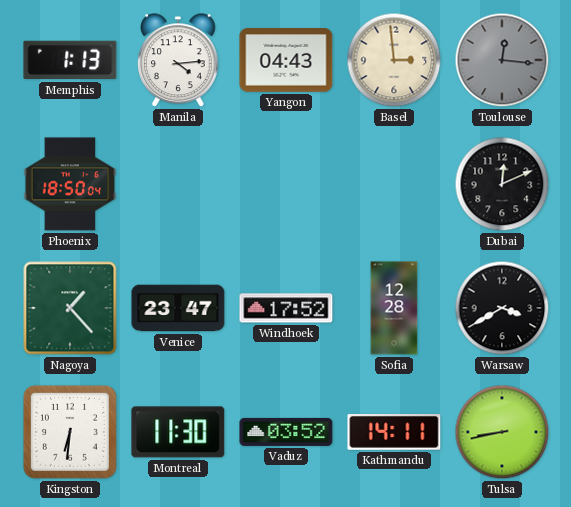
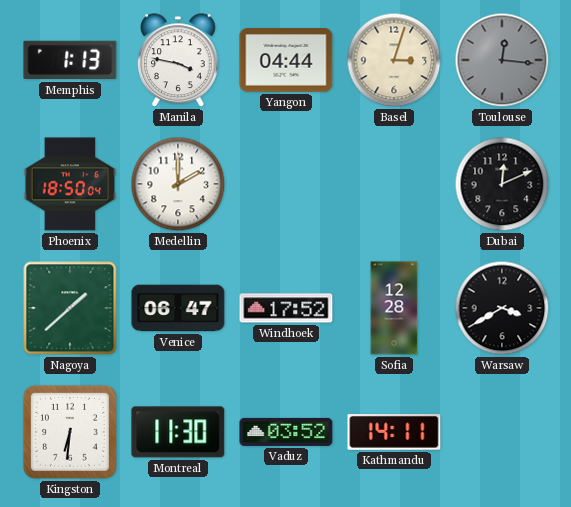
Manila: 4:14 -> 3:47
Yangon: 04:43 -> 04:44
Basel: 2:59 -> 3:03
Medellin: none -> 2:00
Nagoya: 1:23 -> 1:38
Venice: 23:47 -> 06:47
Tulsa: 8:43 -> none
